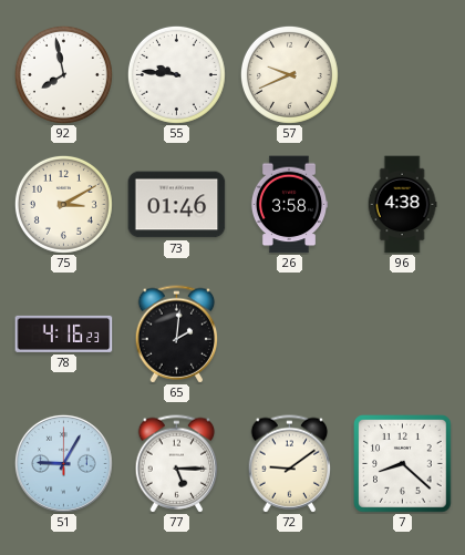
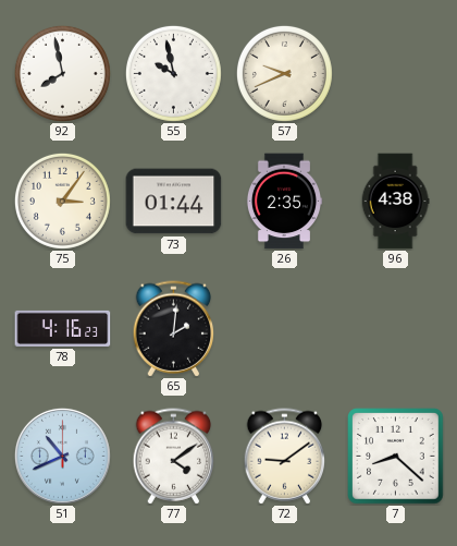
55: 9:46 -> 9:58
75: 3:10 -> 3:06
73: 01:46 -> 01:44
26: 3:58 -> 2:35
51: 9:05 -> 10:41
77: 5:15 -> 4:09
